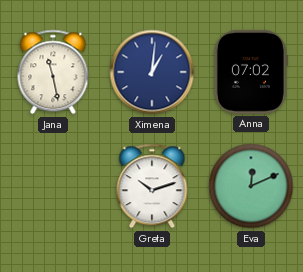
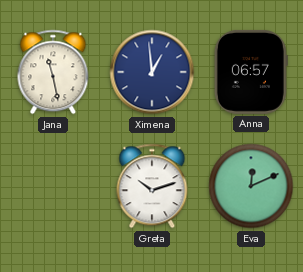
Ximena: 1:01 -> 12:59
Anna: 07:02 -> 06:57
